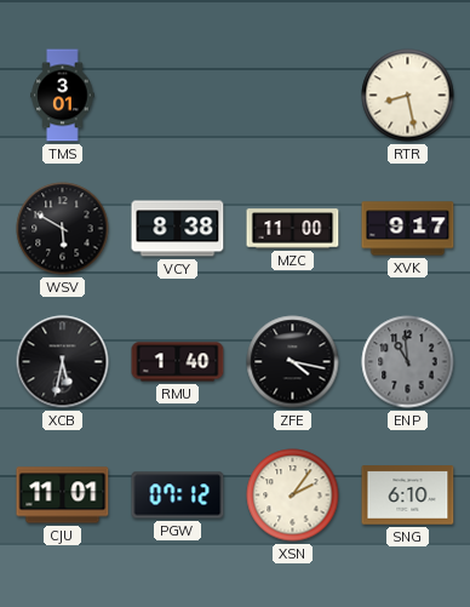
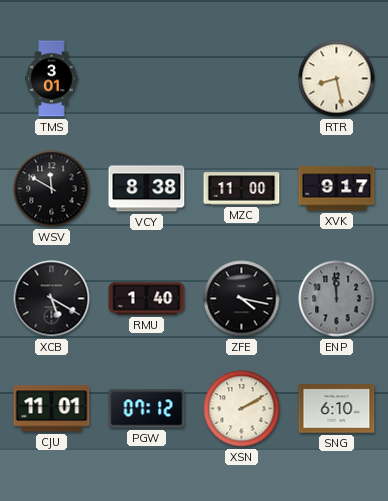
WSV: 5:50 -> 11:50
XCB: 5:32 -> 5:20
ENP: 10:59 -> 11:59
XSN: 2:06 -> 2:10
